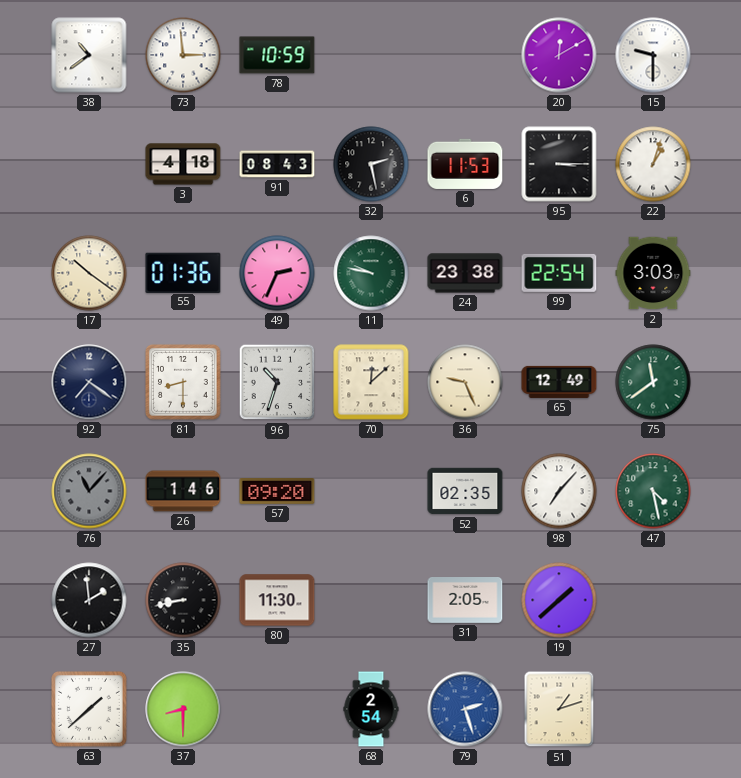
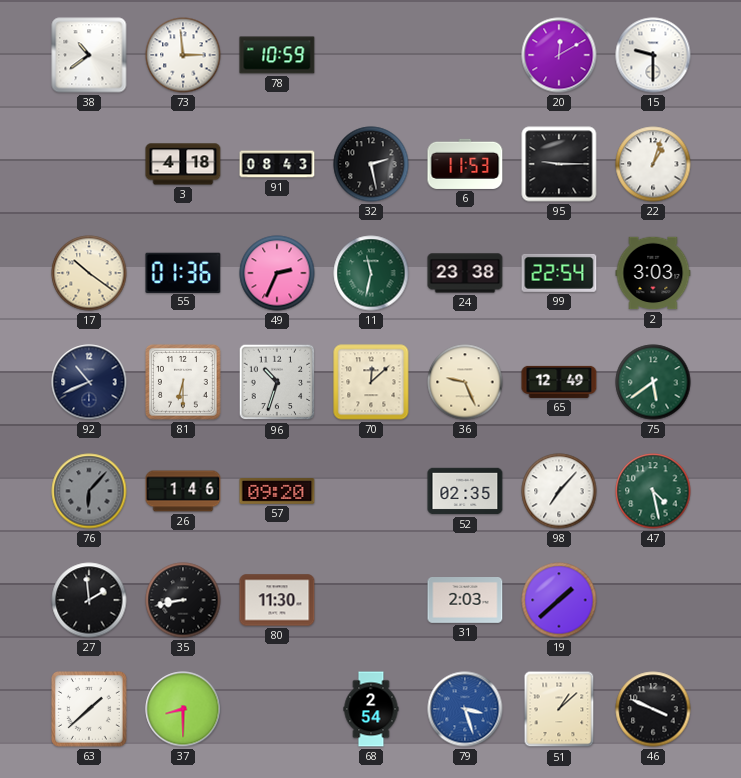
95: 3:15 -> 9:15
11: 9:47 -> 11:32
92: 7:21 -> 10:41
81: 8:30 -> 6:30
75: 11:39 -> 5:39
76: 11:07 -> 6:07
31: 2:05 -> 2:03
79: 2:27 -> 3:27
51: 1:12 -> 1:08
46: none -> 3:49
